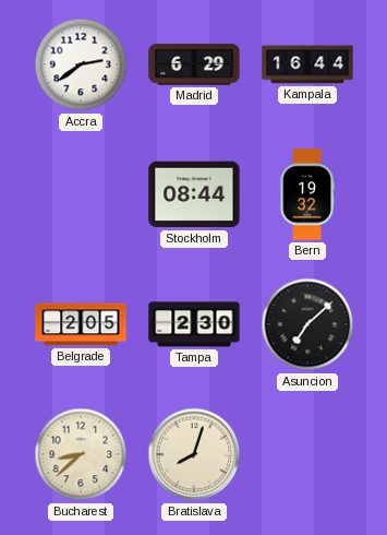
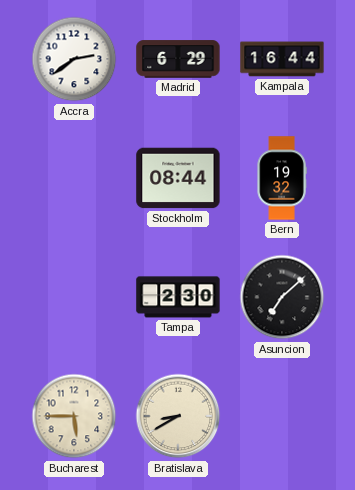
Belgrade: 2:05 -> none
Bucharest: 8:38 -> 5:45
Bratislava: 8:03 -> 8:40
